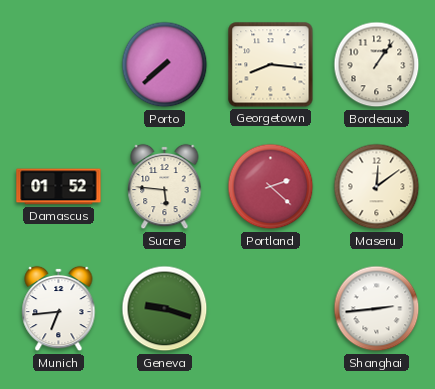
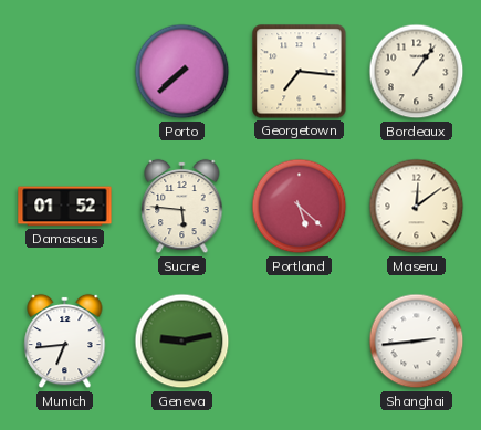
Georgetown: 8:16 -> 7:16
Portland: 2:22 -> 5:22
Geneva: 9:18 -> 9:13
